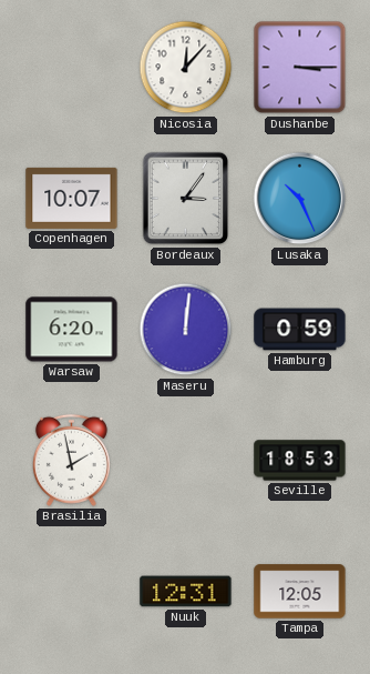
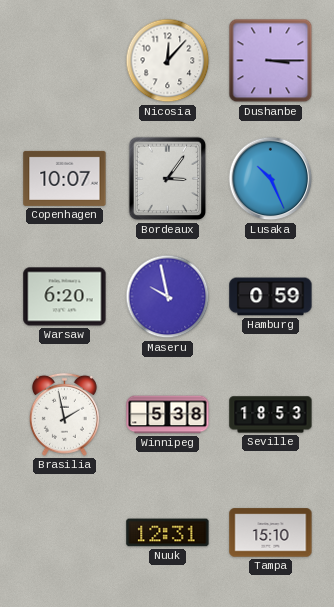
Maseru: 12:01 -> 9:58
Winnipeg: none -> 5:38
Tampa: 12:05 -> 15:10
